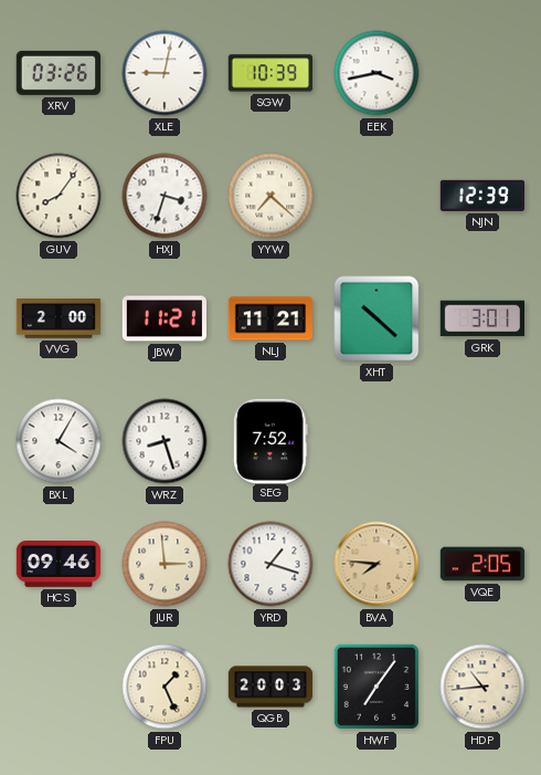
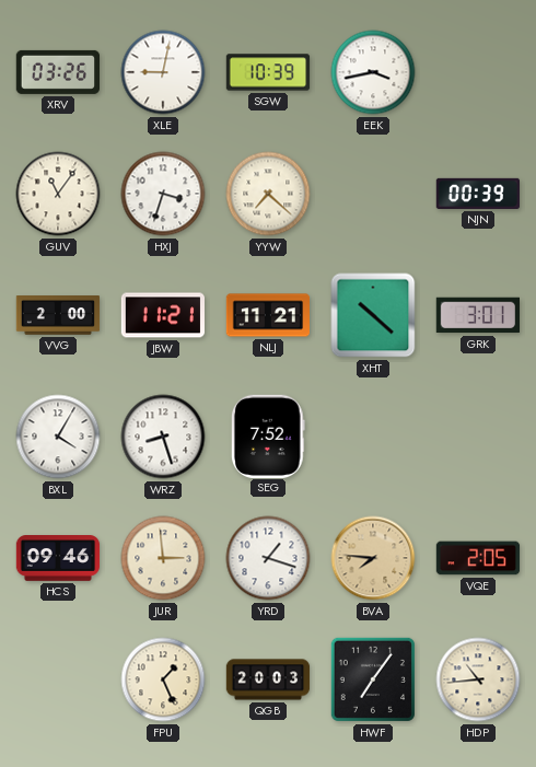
GUV: 8:06 -> 11:06
NJN: 12:39 -> 00:39
